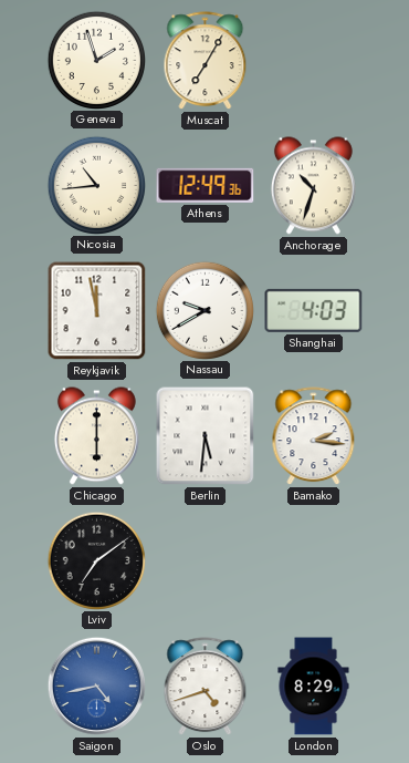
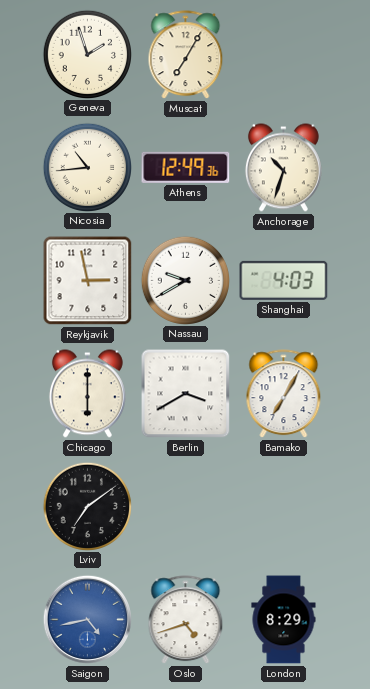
Reykjavik: 11:58 -> 2:58
Berlin: 5:31 -> 3:40
Bamako: 2:16 -> 7:05
